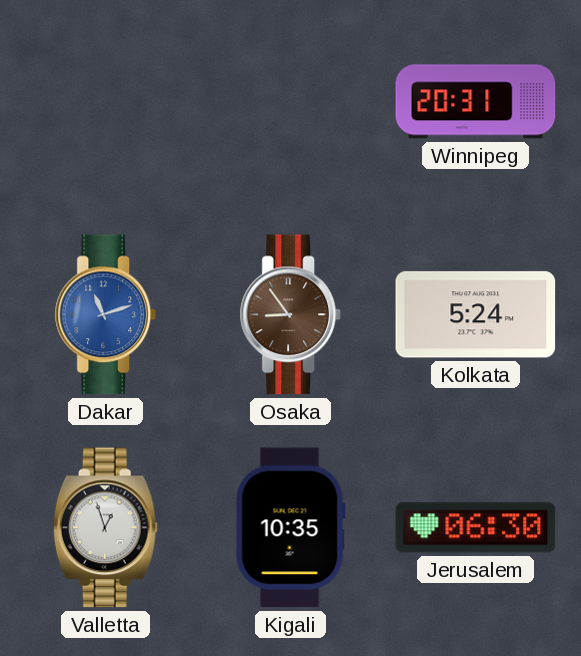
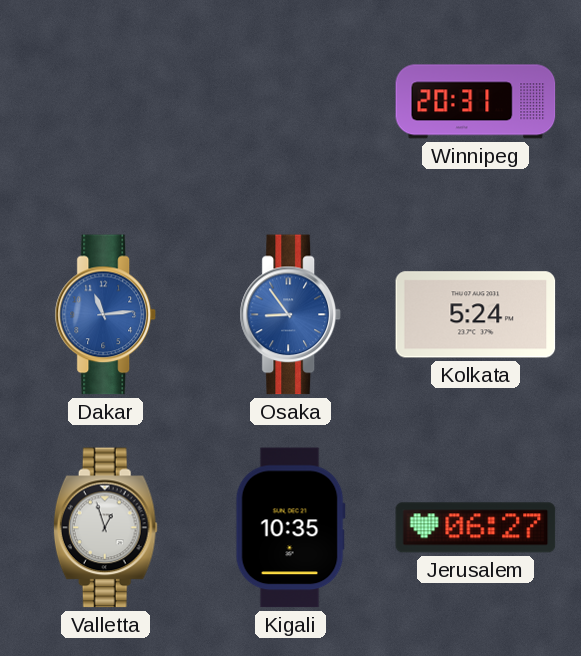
Dakar: 11:12 -> 11:14
Osaka dial: brown -> blue
Jerusalem: 06:30 -> 06:27
